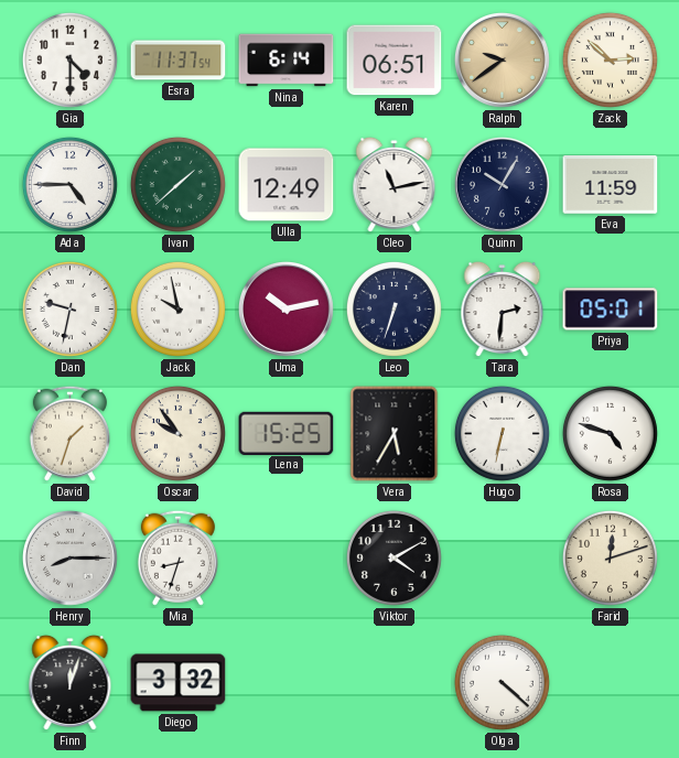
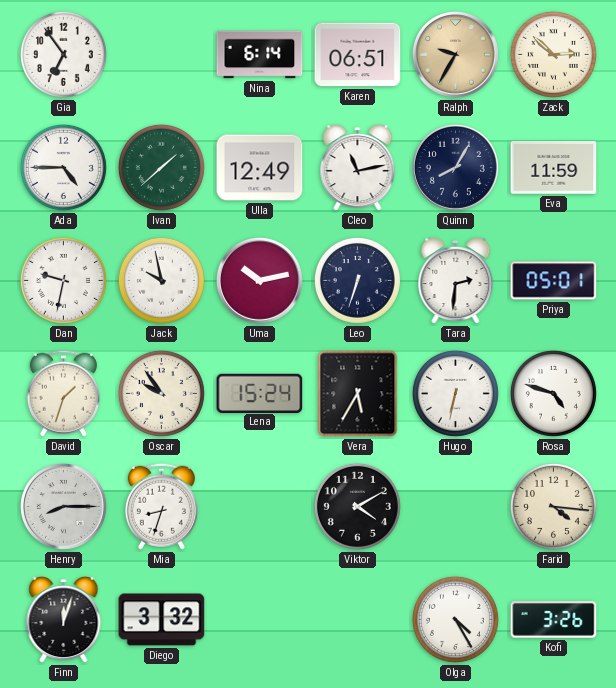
Gia: 4:30 -> 6:54
Esra: 11:37 -> none
Ralph: 9:39 -> 9:35
Quinn: 10:05 -> 8:05
Lena: 15:25 -> 15:24
Farid: 12:12 -> 4:16
Olga: 4:22 -> 4:25
Kofi: none -> 3:26
